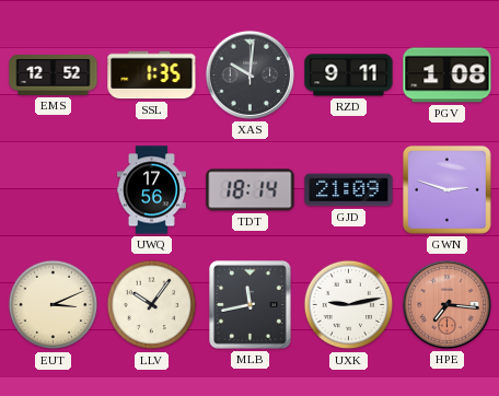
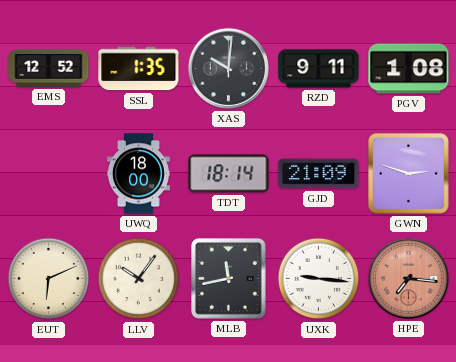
UWQ: 17:56 -> 18:00
EUT: 3:11 -> 6:11
UXK: 9:13 -> 9:16
